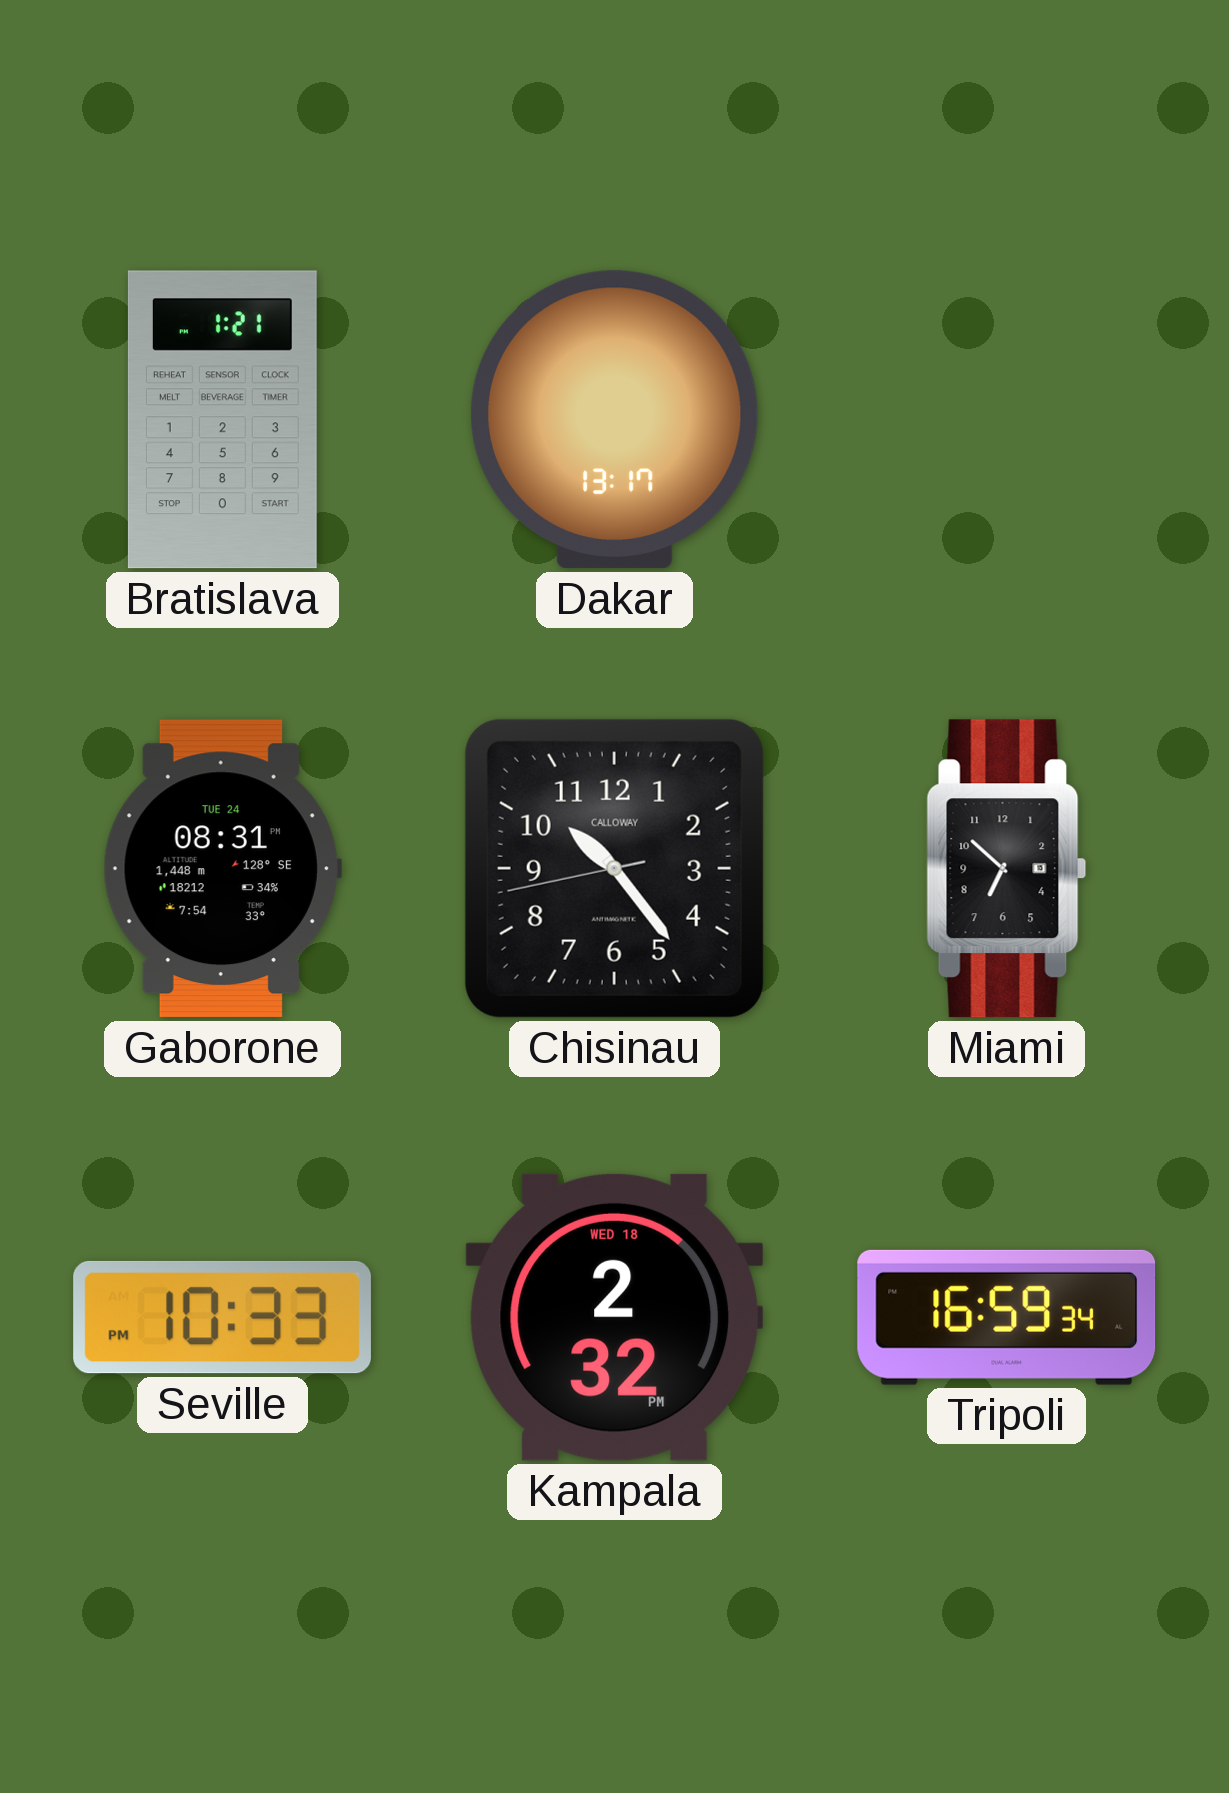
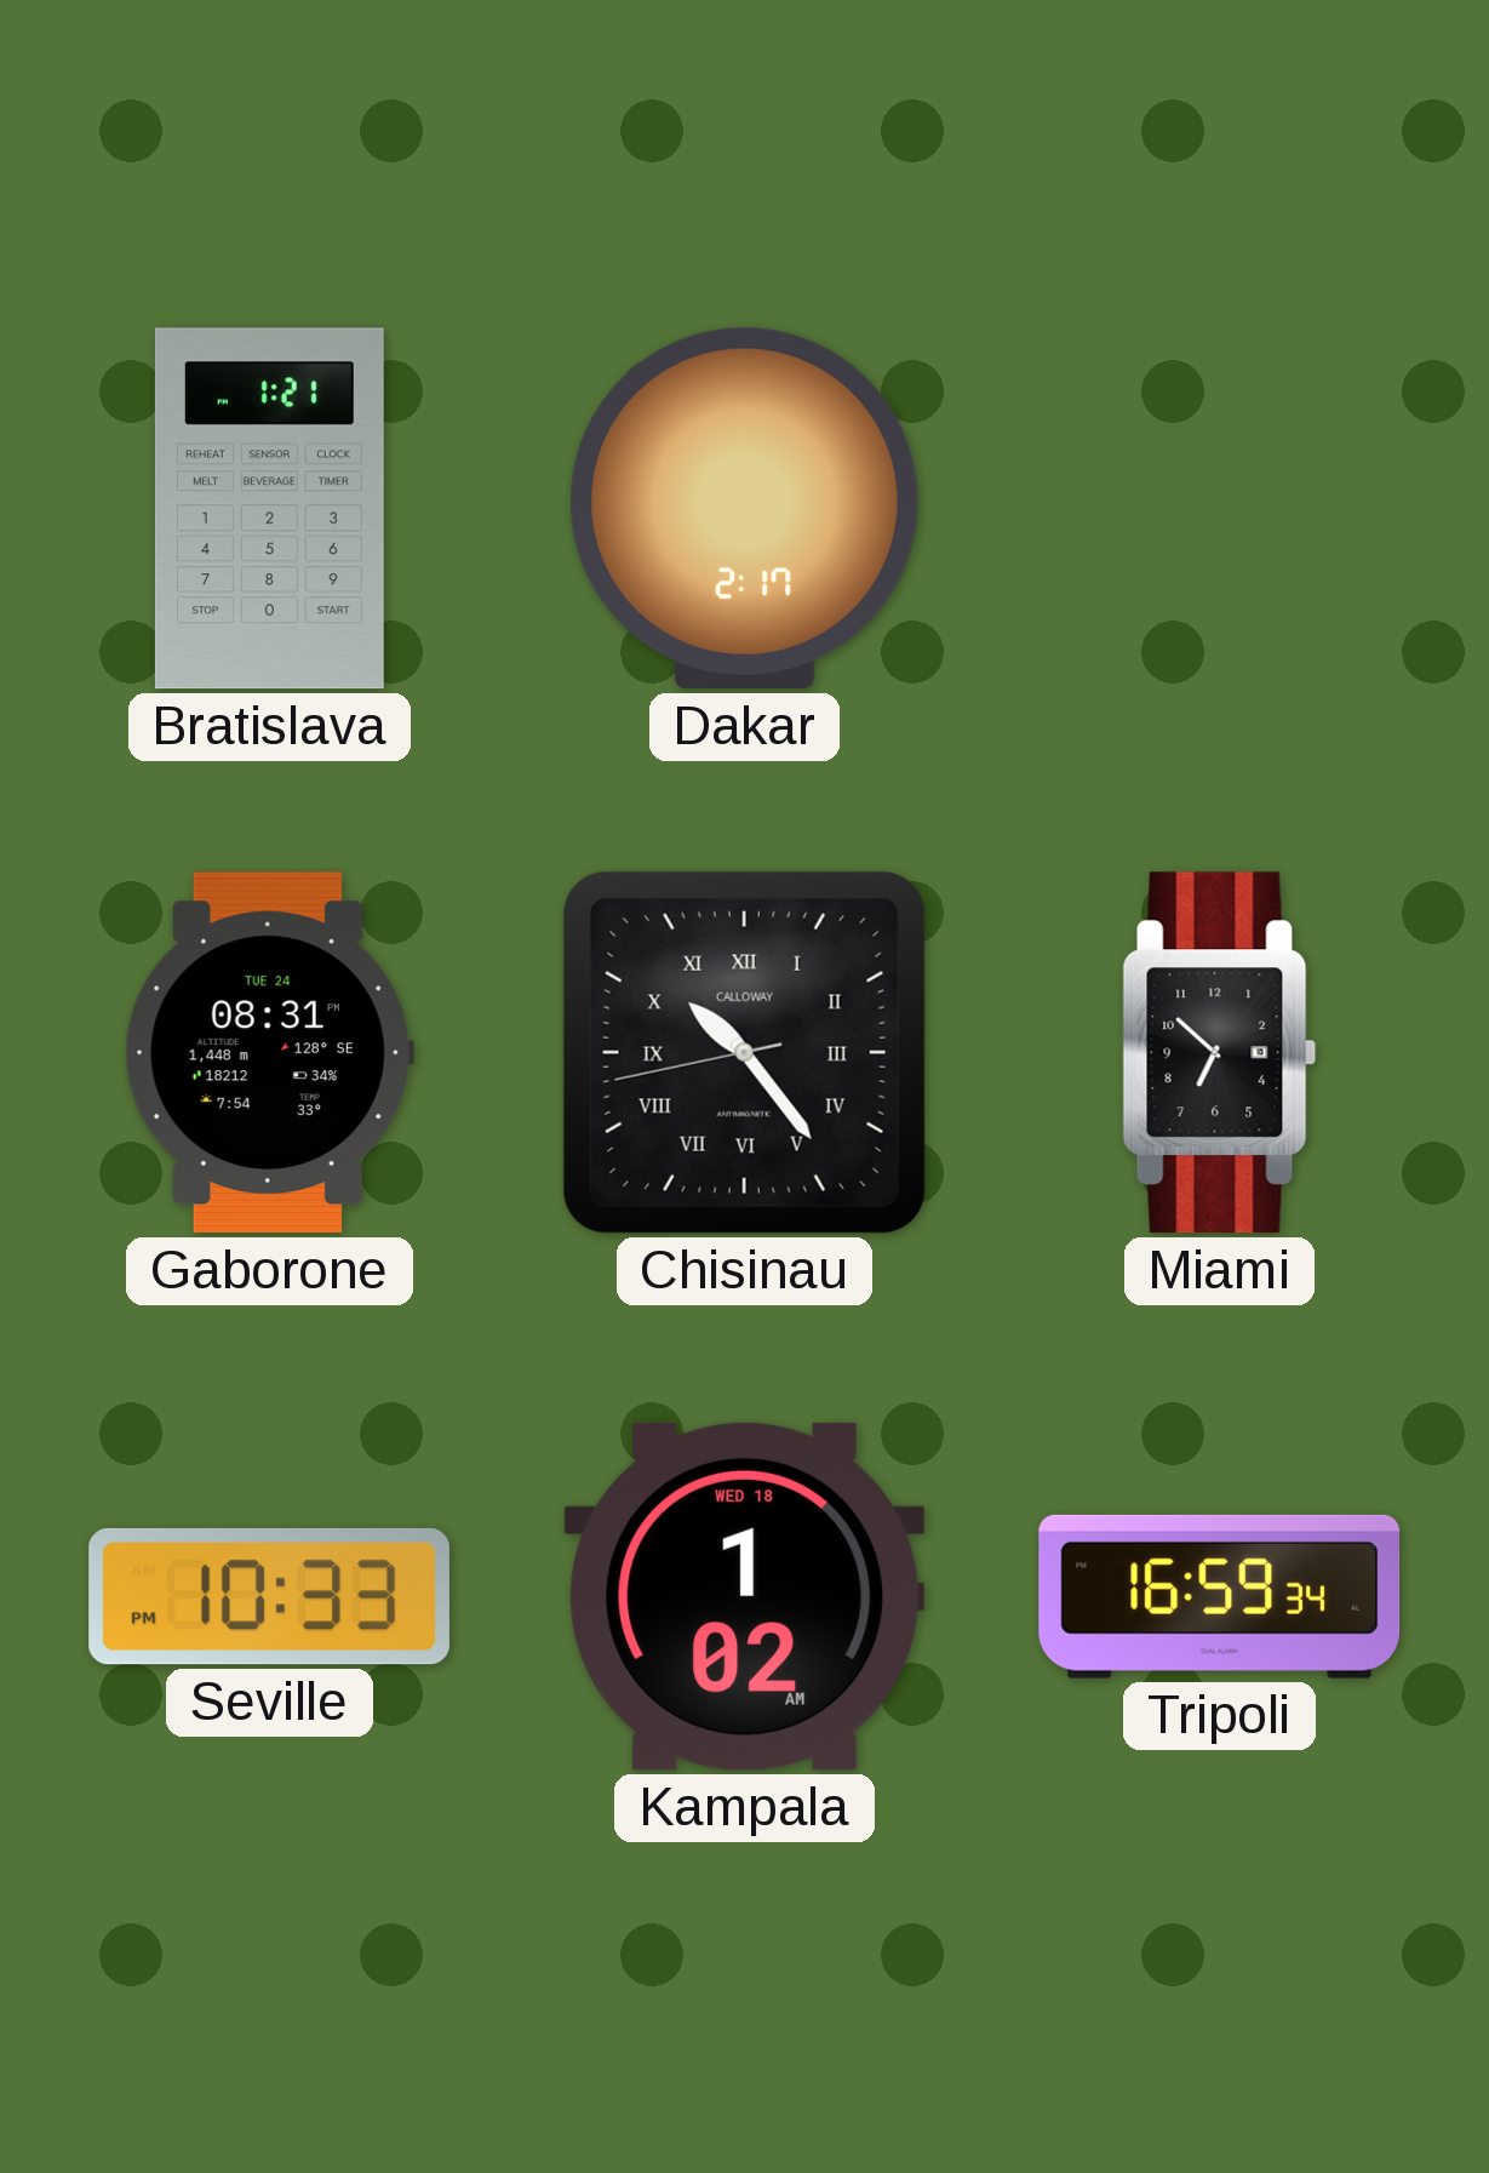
Dakar: 13:17 -> 2:17
Chisinau numerals: Arabic -> Roman
Kampala: 2:32 -> 1:02
